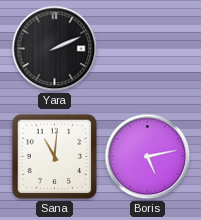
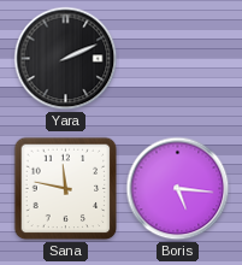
Sana: 11:01 -> 11:47
Boris: 5:13 -> 5:16
